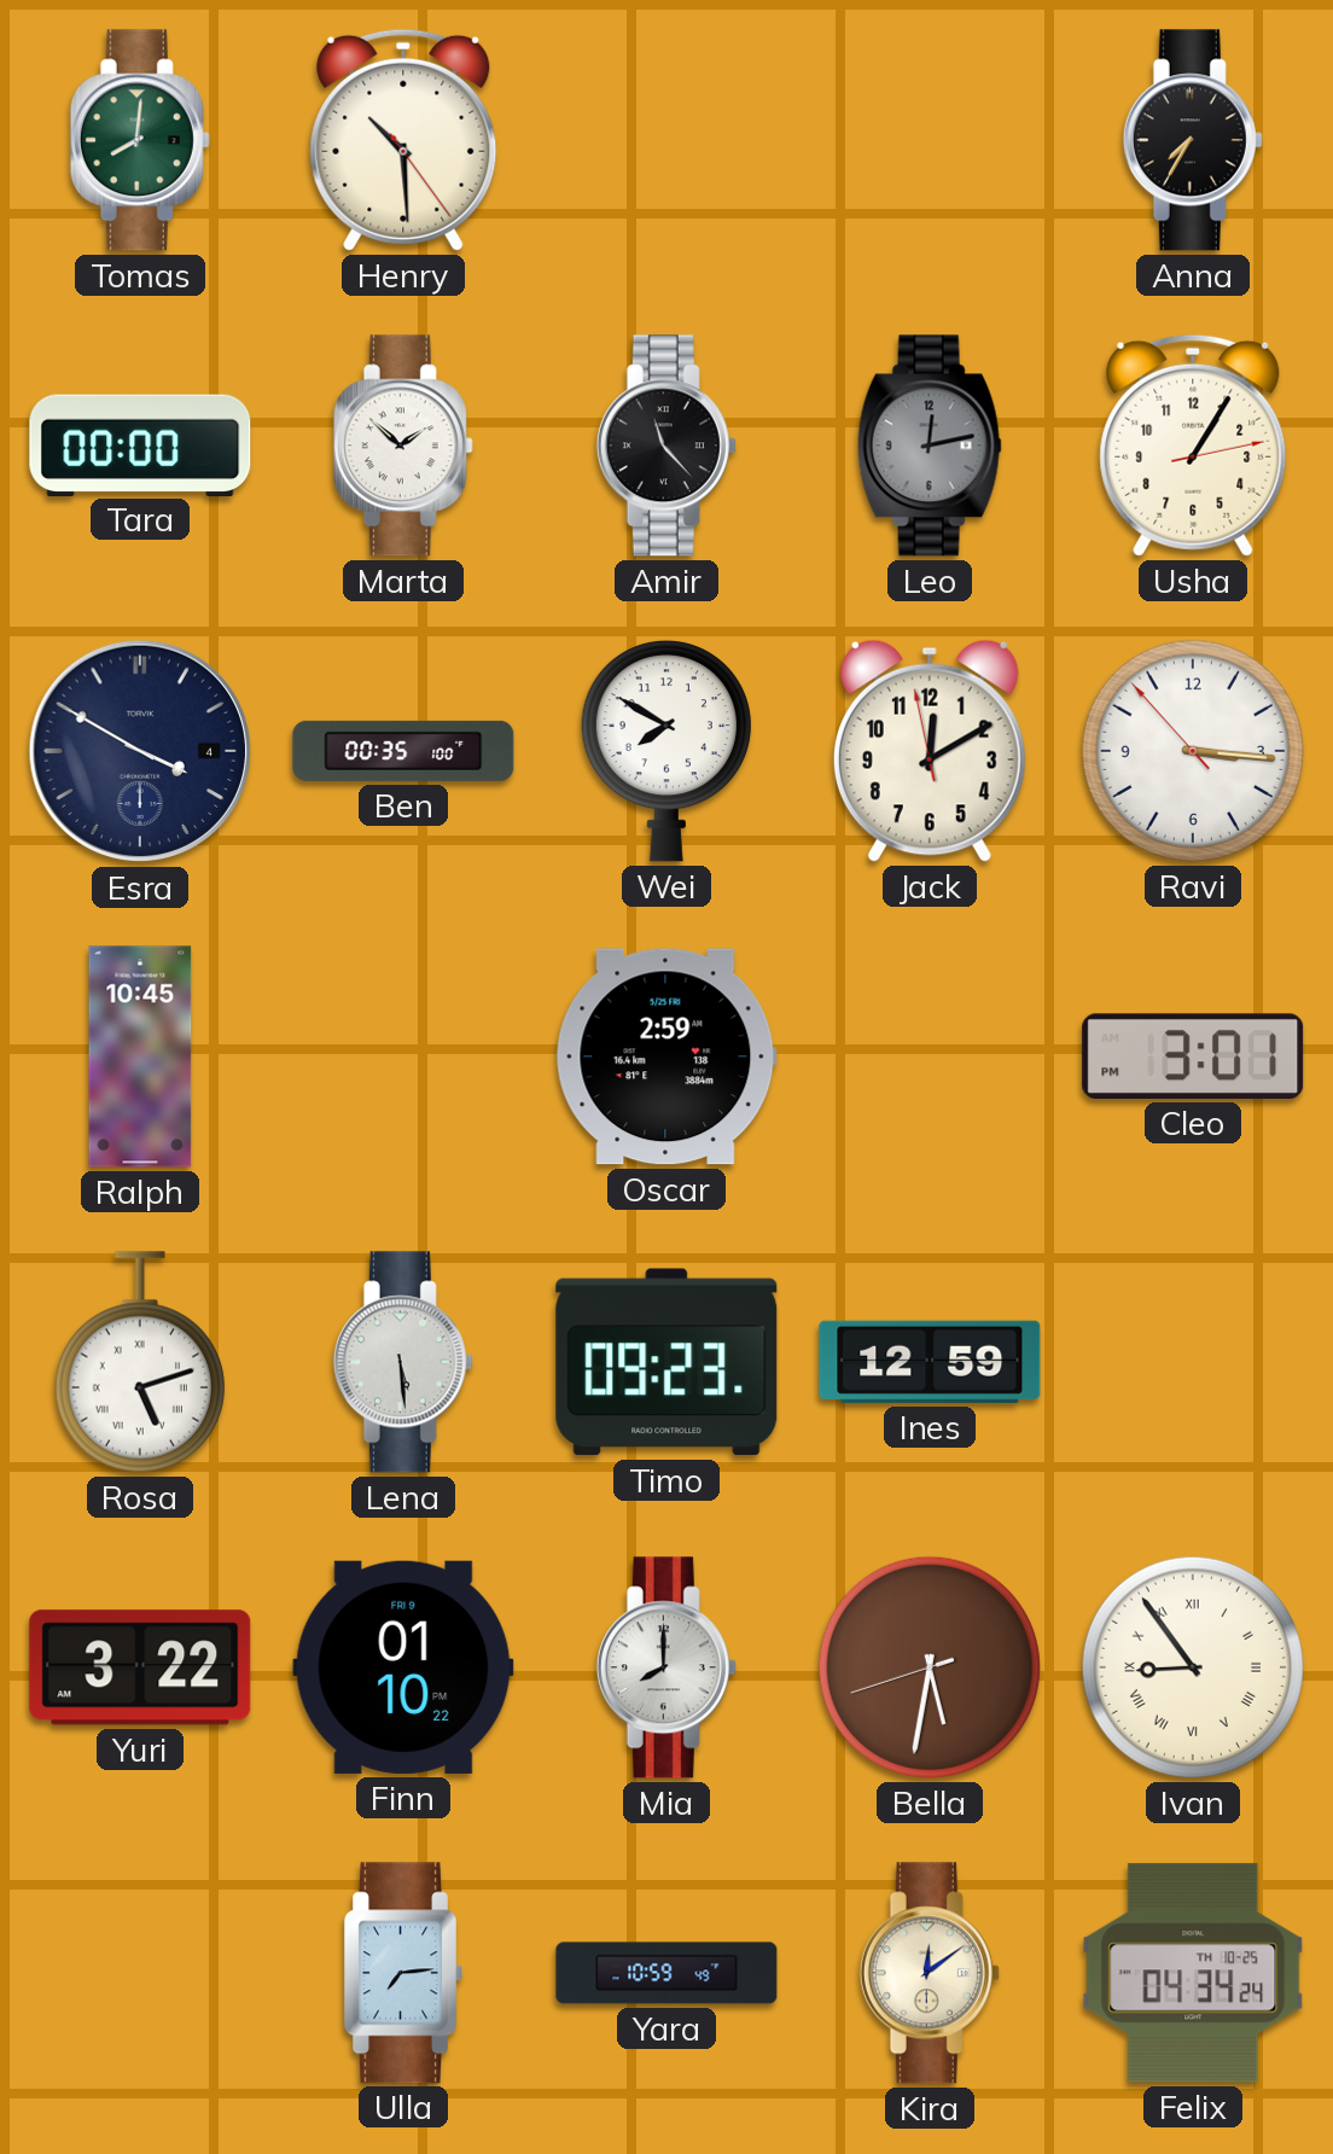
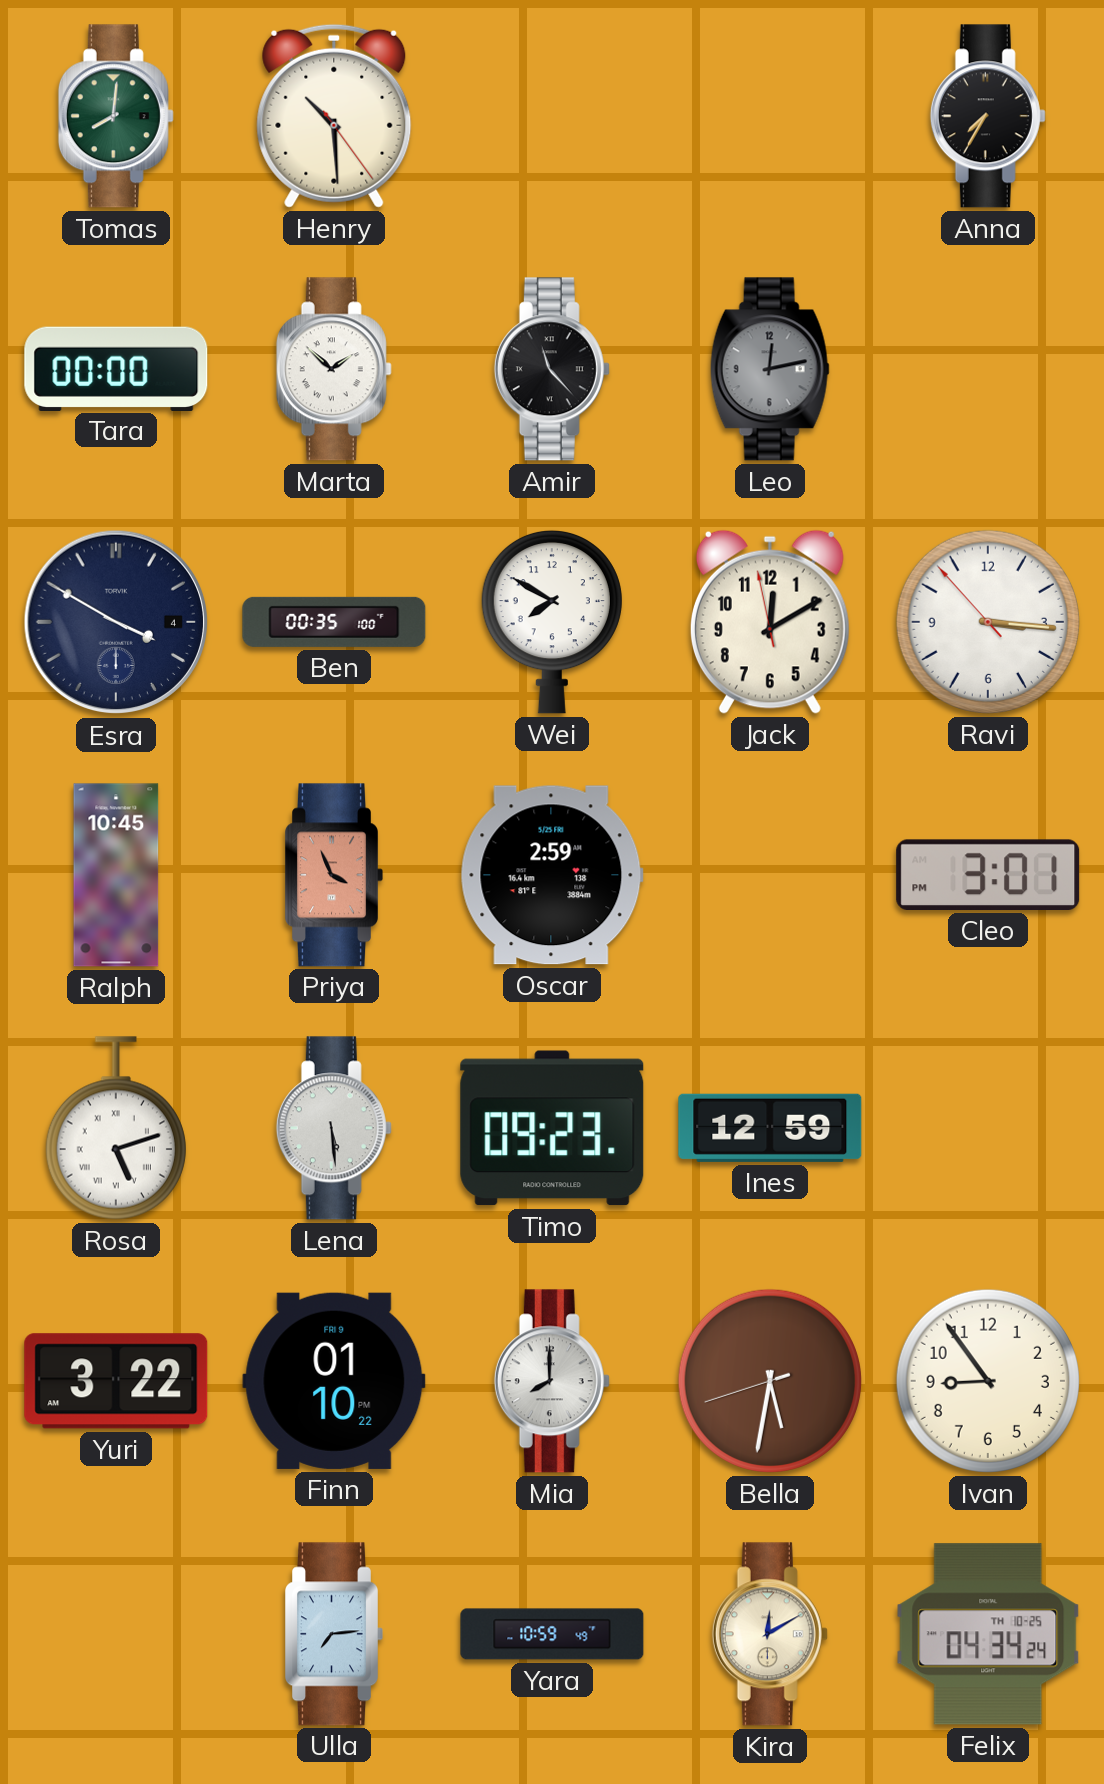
Usha: 1:05 -> none
Priya: none -> 3:56
Ivan numerals: Roman -> Arabic
Kira: 12:09 -> 12:10
